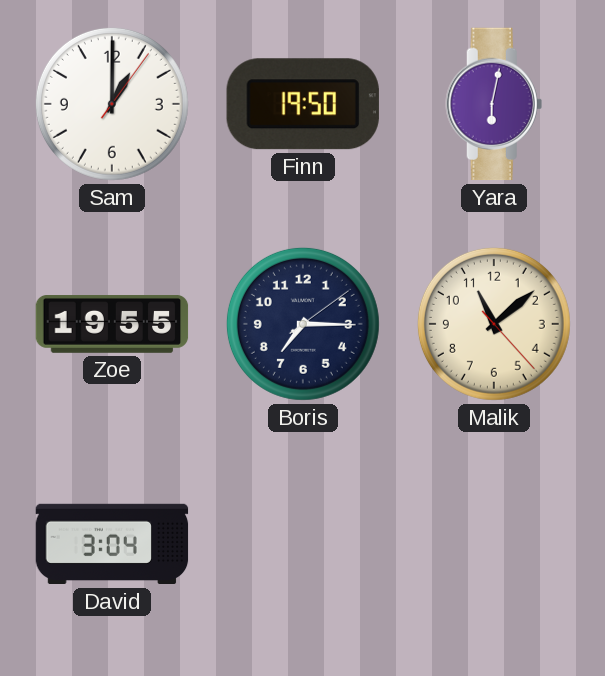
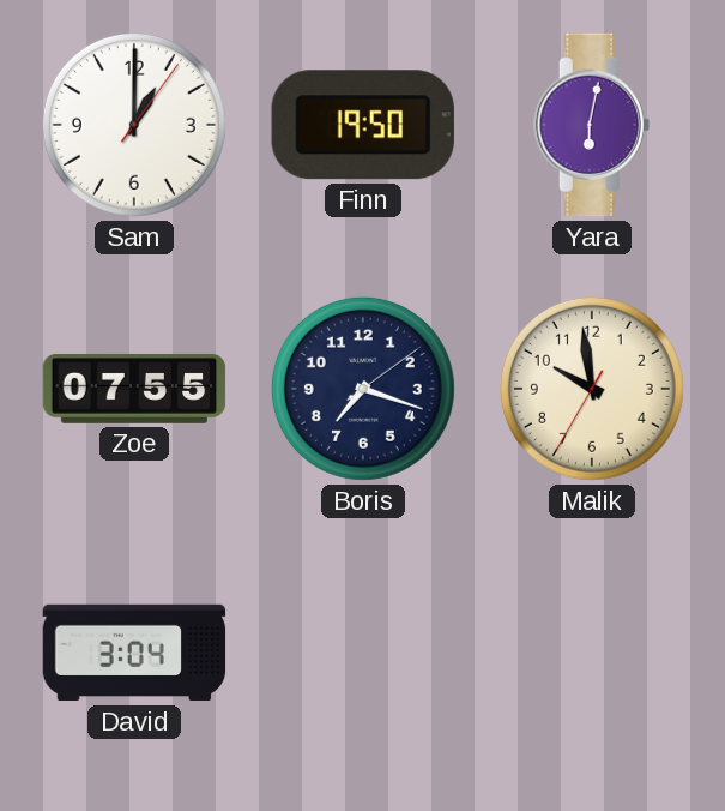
Zoe: 19:55 -> 07:55
Boris: 7:15 -> 7:18
Malik: 11:08 -> 9:58
